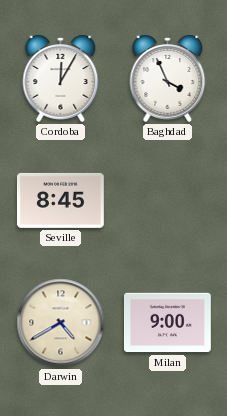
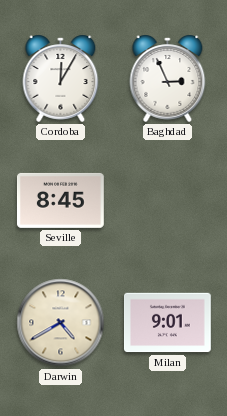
Baghdad: 3:56 -> 2:56
Milan: 9:00 -> 9:01
